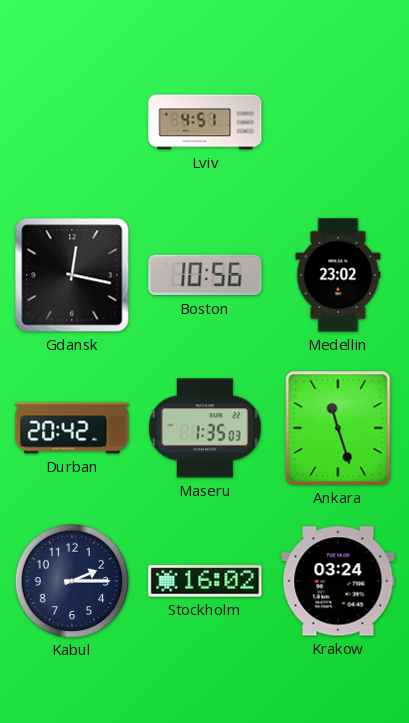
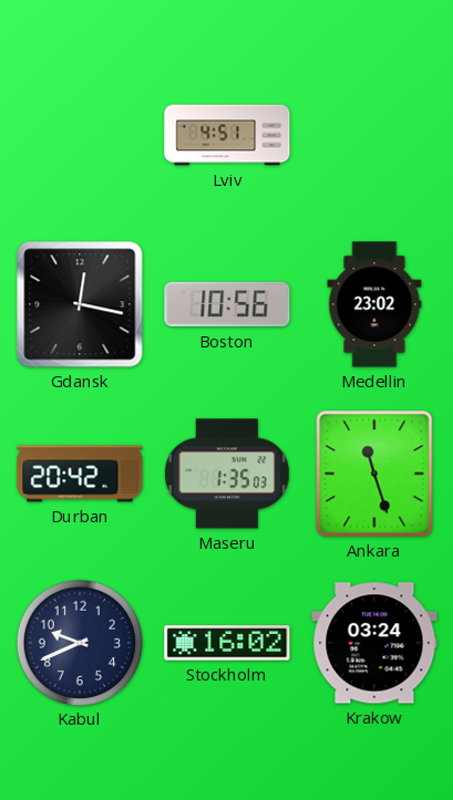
Kabul: 2:15 -> 9:41
